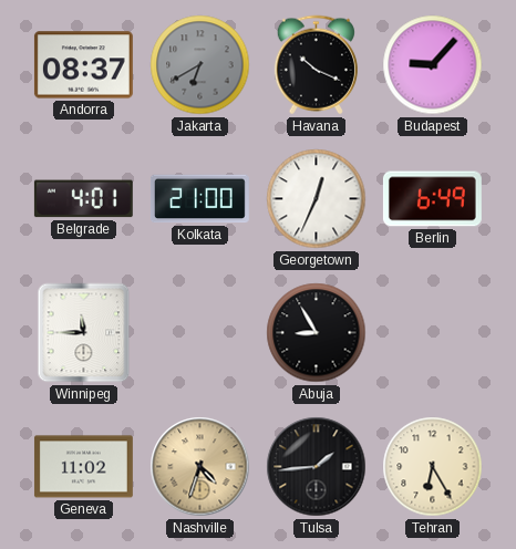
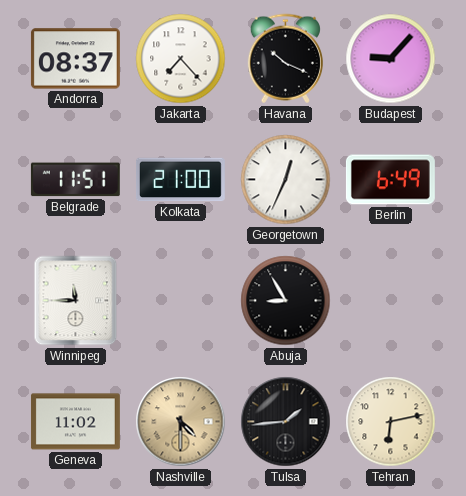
Jakarta: 6:40 -> 7:23
Jakarta dial: grey -> white
Belgrade: 4:01 -> 11:51
Nashville: 4:33 -> 4:30
Tehran: 6:25 -> 6:13
